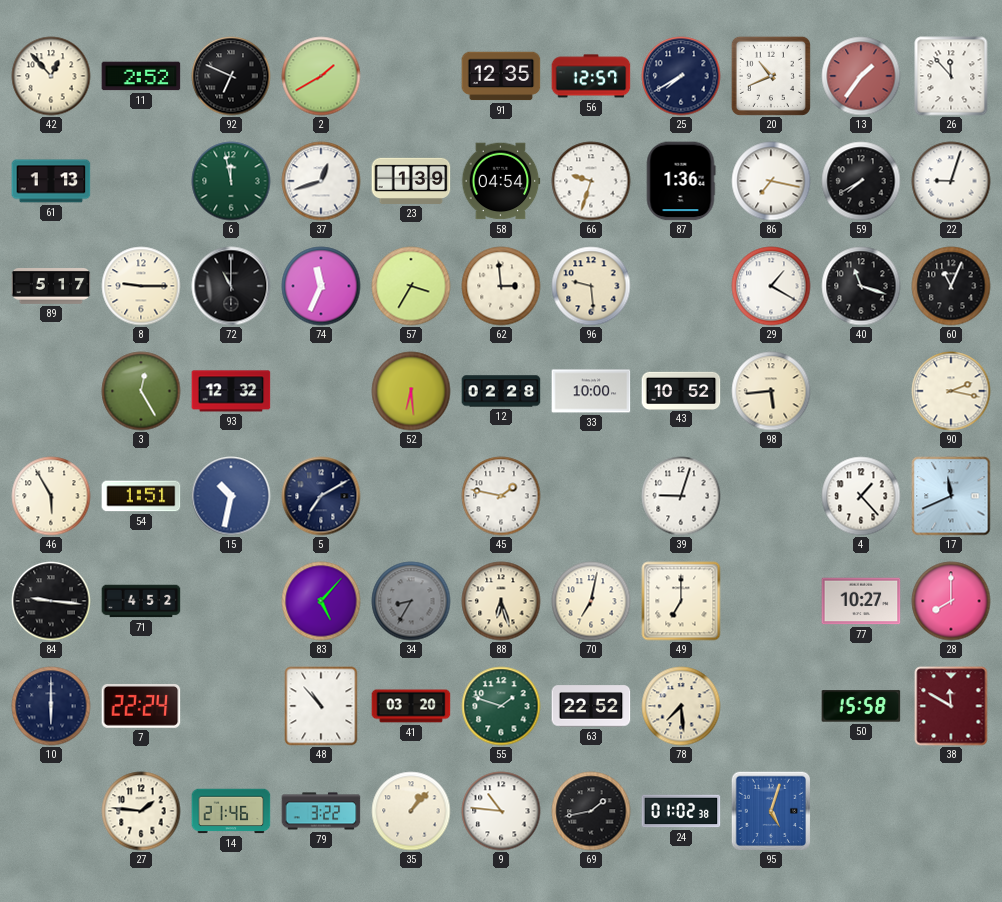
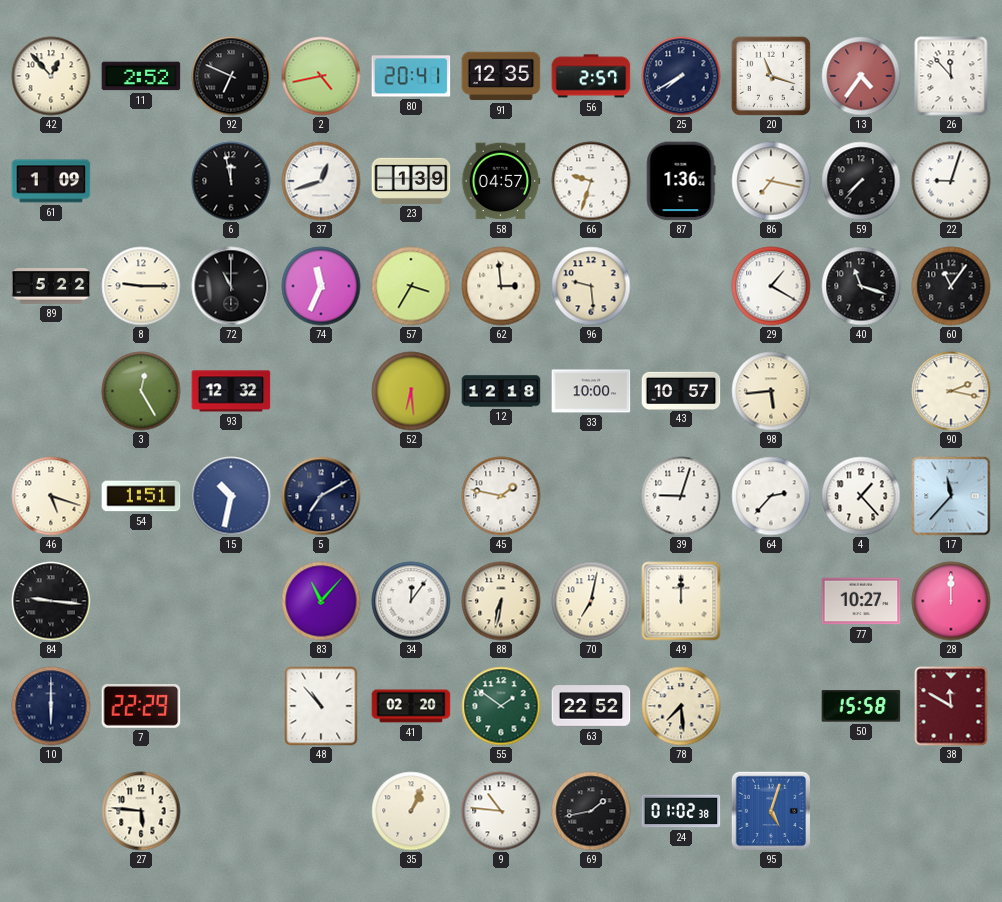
2: 1:40 -> 4:43
80: none -> 20:41
56: 12:57 -> 2:57
20: 10:41 -> 11:18
13: 1:36 -> 4:36
61: 1:13 -> 1:09
6 dial: green -> black
58: 04:54 -> 04:57
59: 7:40 -> 7:37
89: 5:17 -> 5:22
60: 11:04 -> 11:06
12: 02:28 -> 12:18
43: 10:52 -> 10:57
46: 5:55 -> 5:18
64: none -> 2:37
17: 11:41 -> 11:37
71: 4:52 -> none
83: 5:07 -> 11:07
34: 8:35 -> 12:06
34 dial: grey -> white
88: 6:27 -> 6:32
49: 7:00 -> 12:00
28: 8:00 -> 12:00
7: 22:24 -> 22:29
41: 03:20 -> 02:20
55: 1:48 -> 1:51
27: 1:46 -> 5:46
14: 21:46 -> none
79: 3:22 -> none
35: 1:07 -> 1:04
